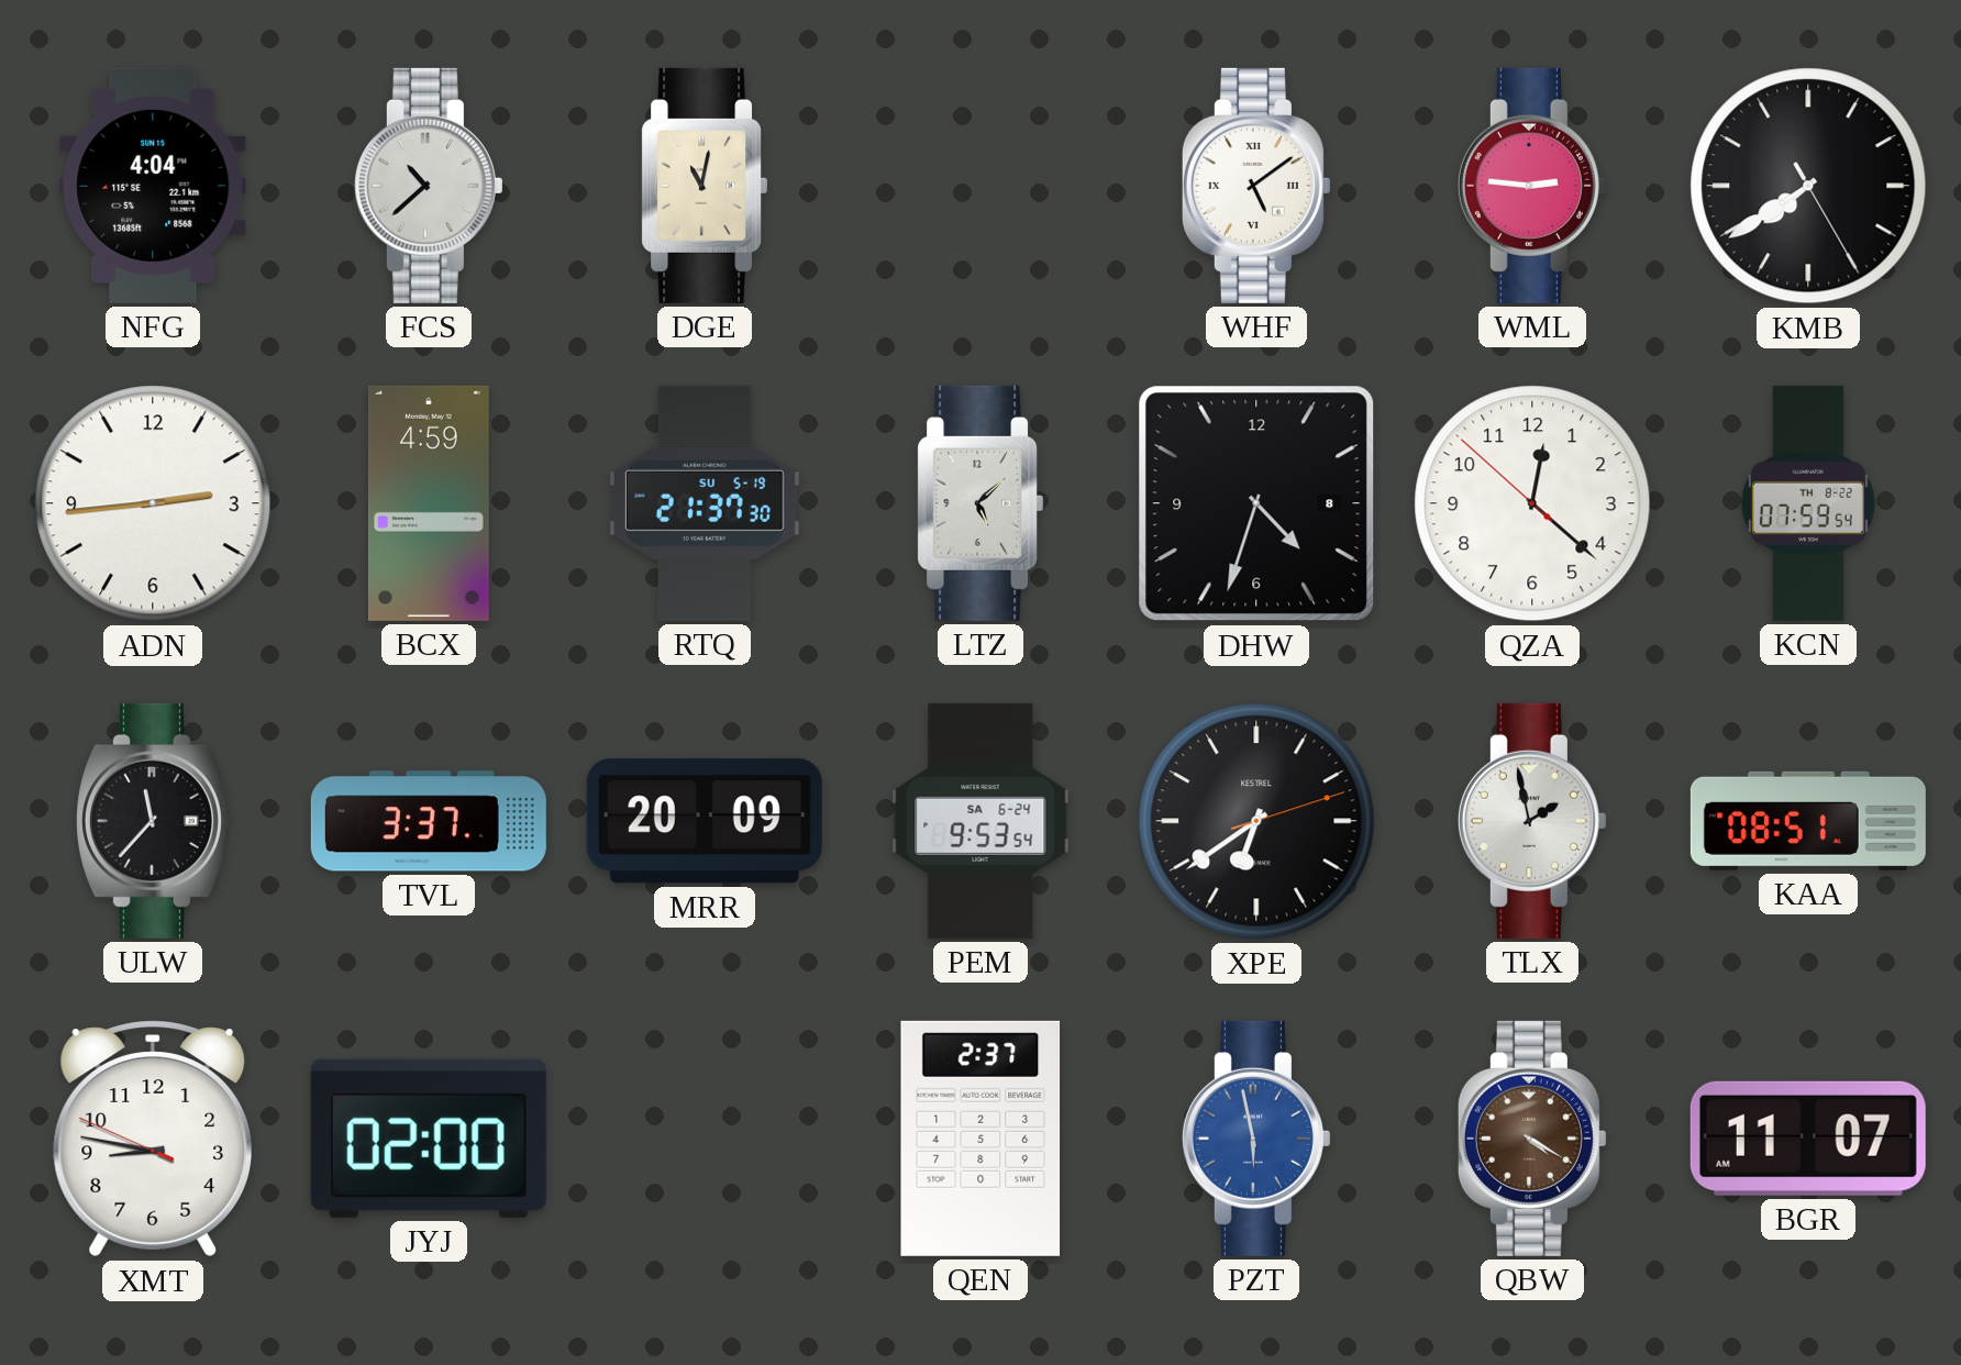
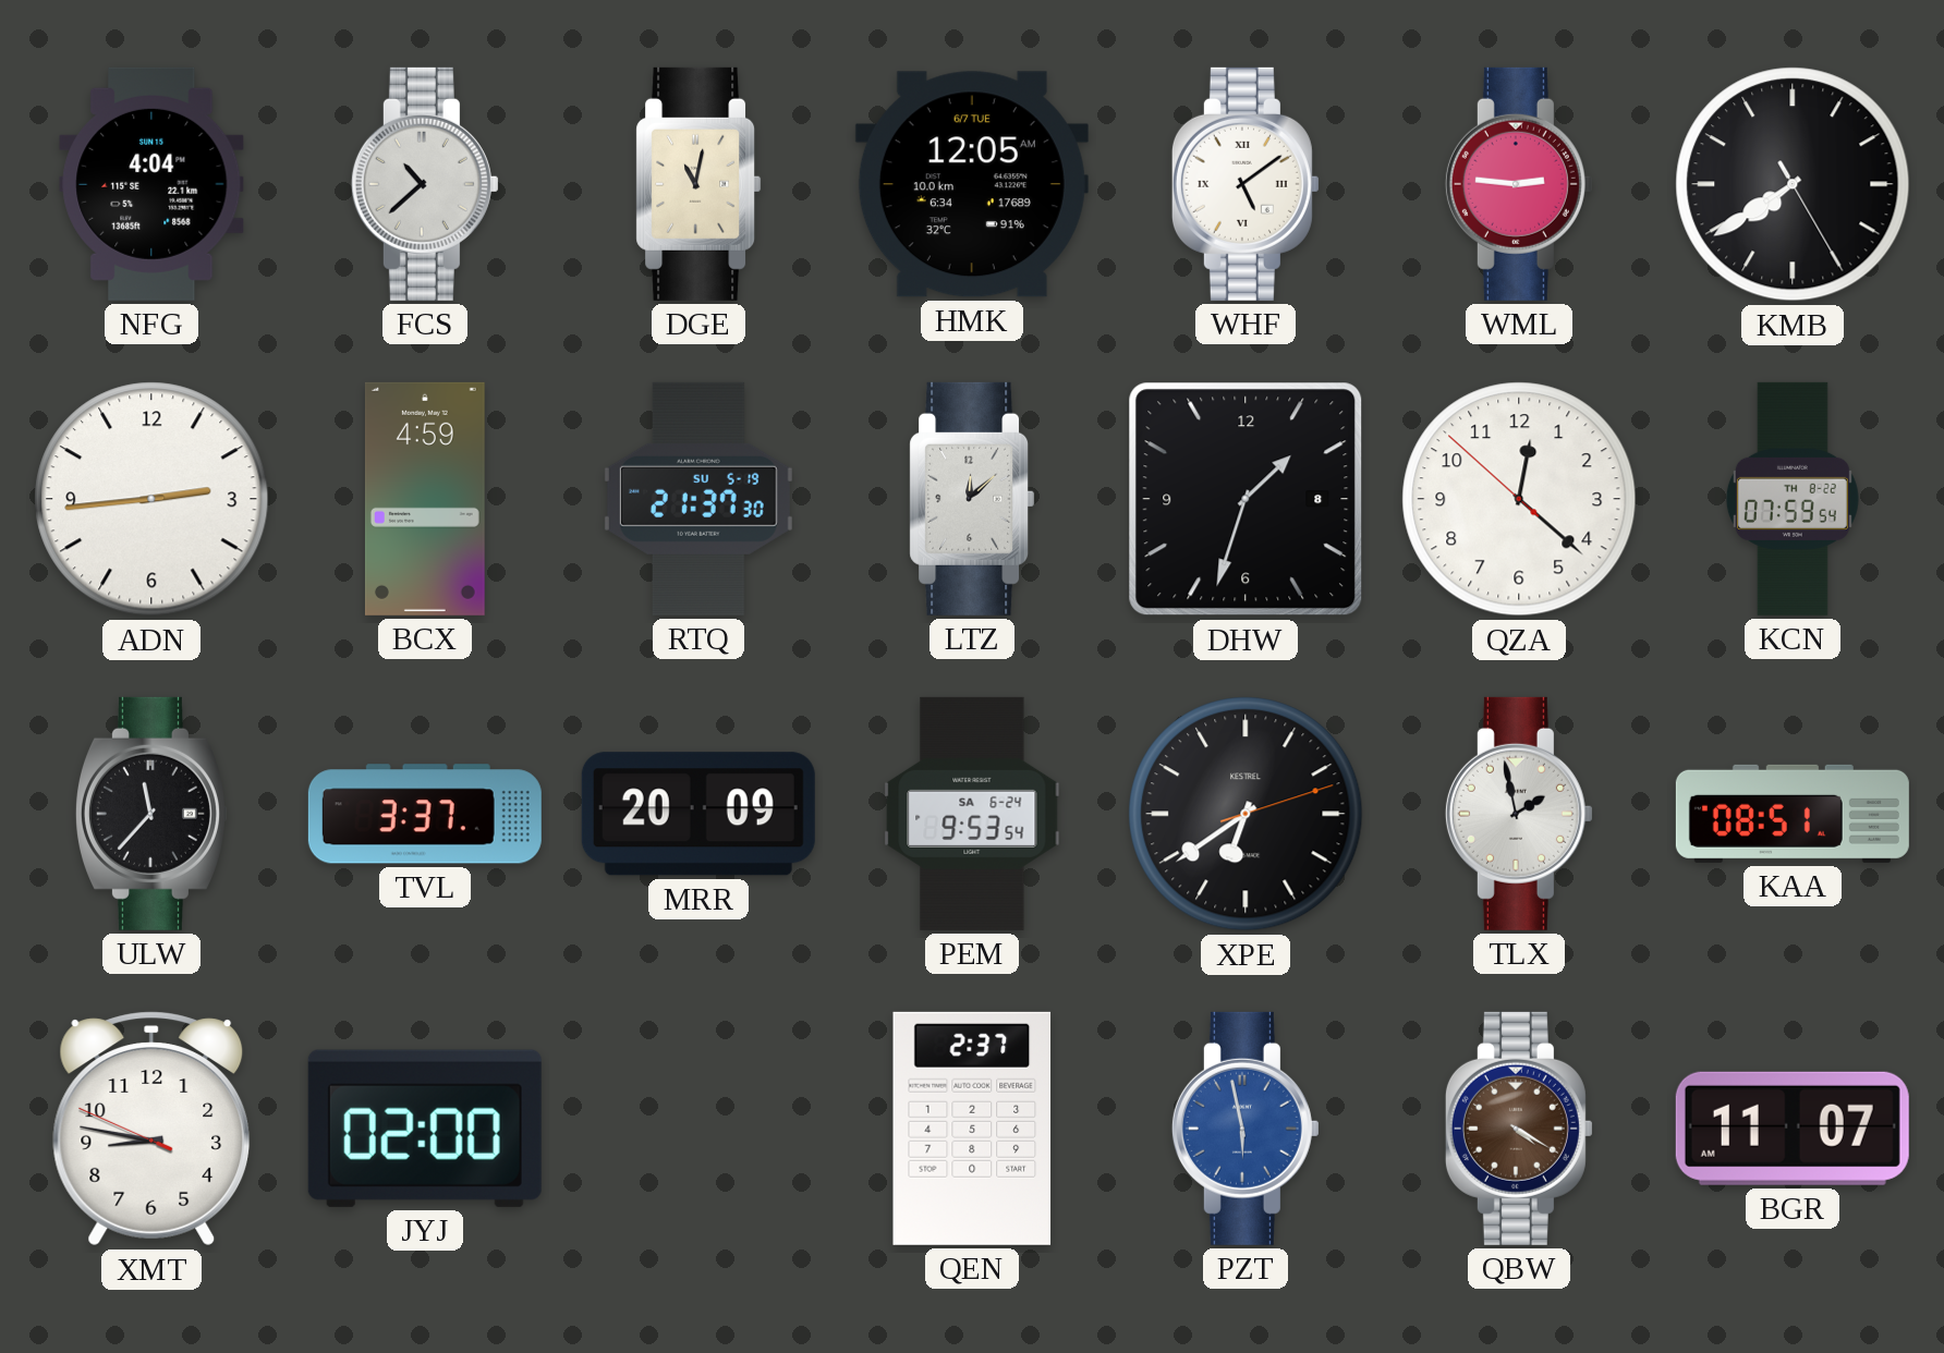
HMK: none -> 12:05
LTZ: 5:08 -> 12:08
DHW: 4:33 -> 1:33
